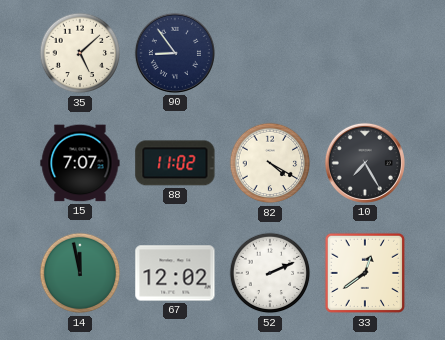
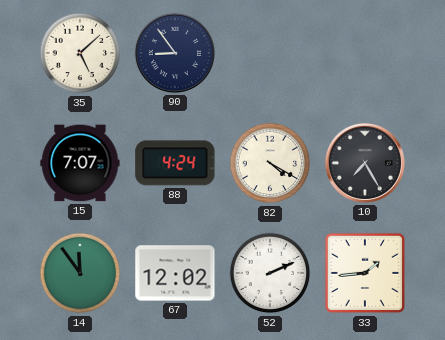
88: 11:02 -> 4:24
14: 11:58 -> 11:54
33: 12:39 -> 1:44
